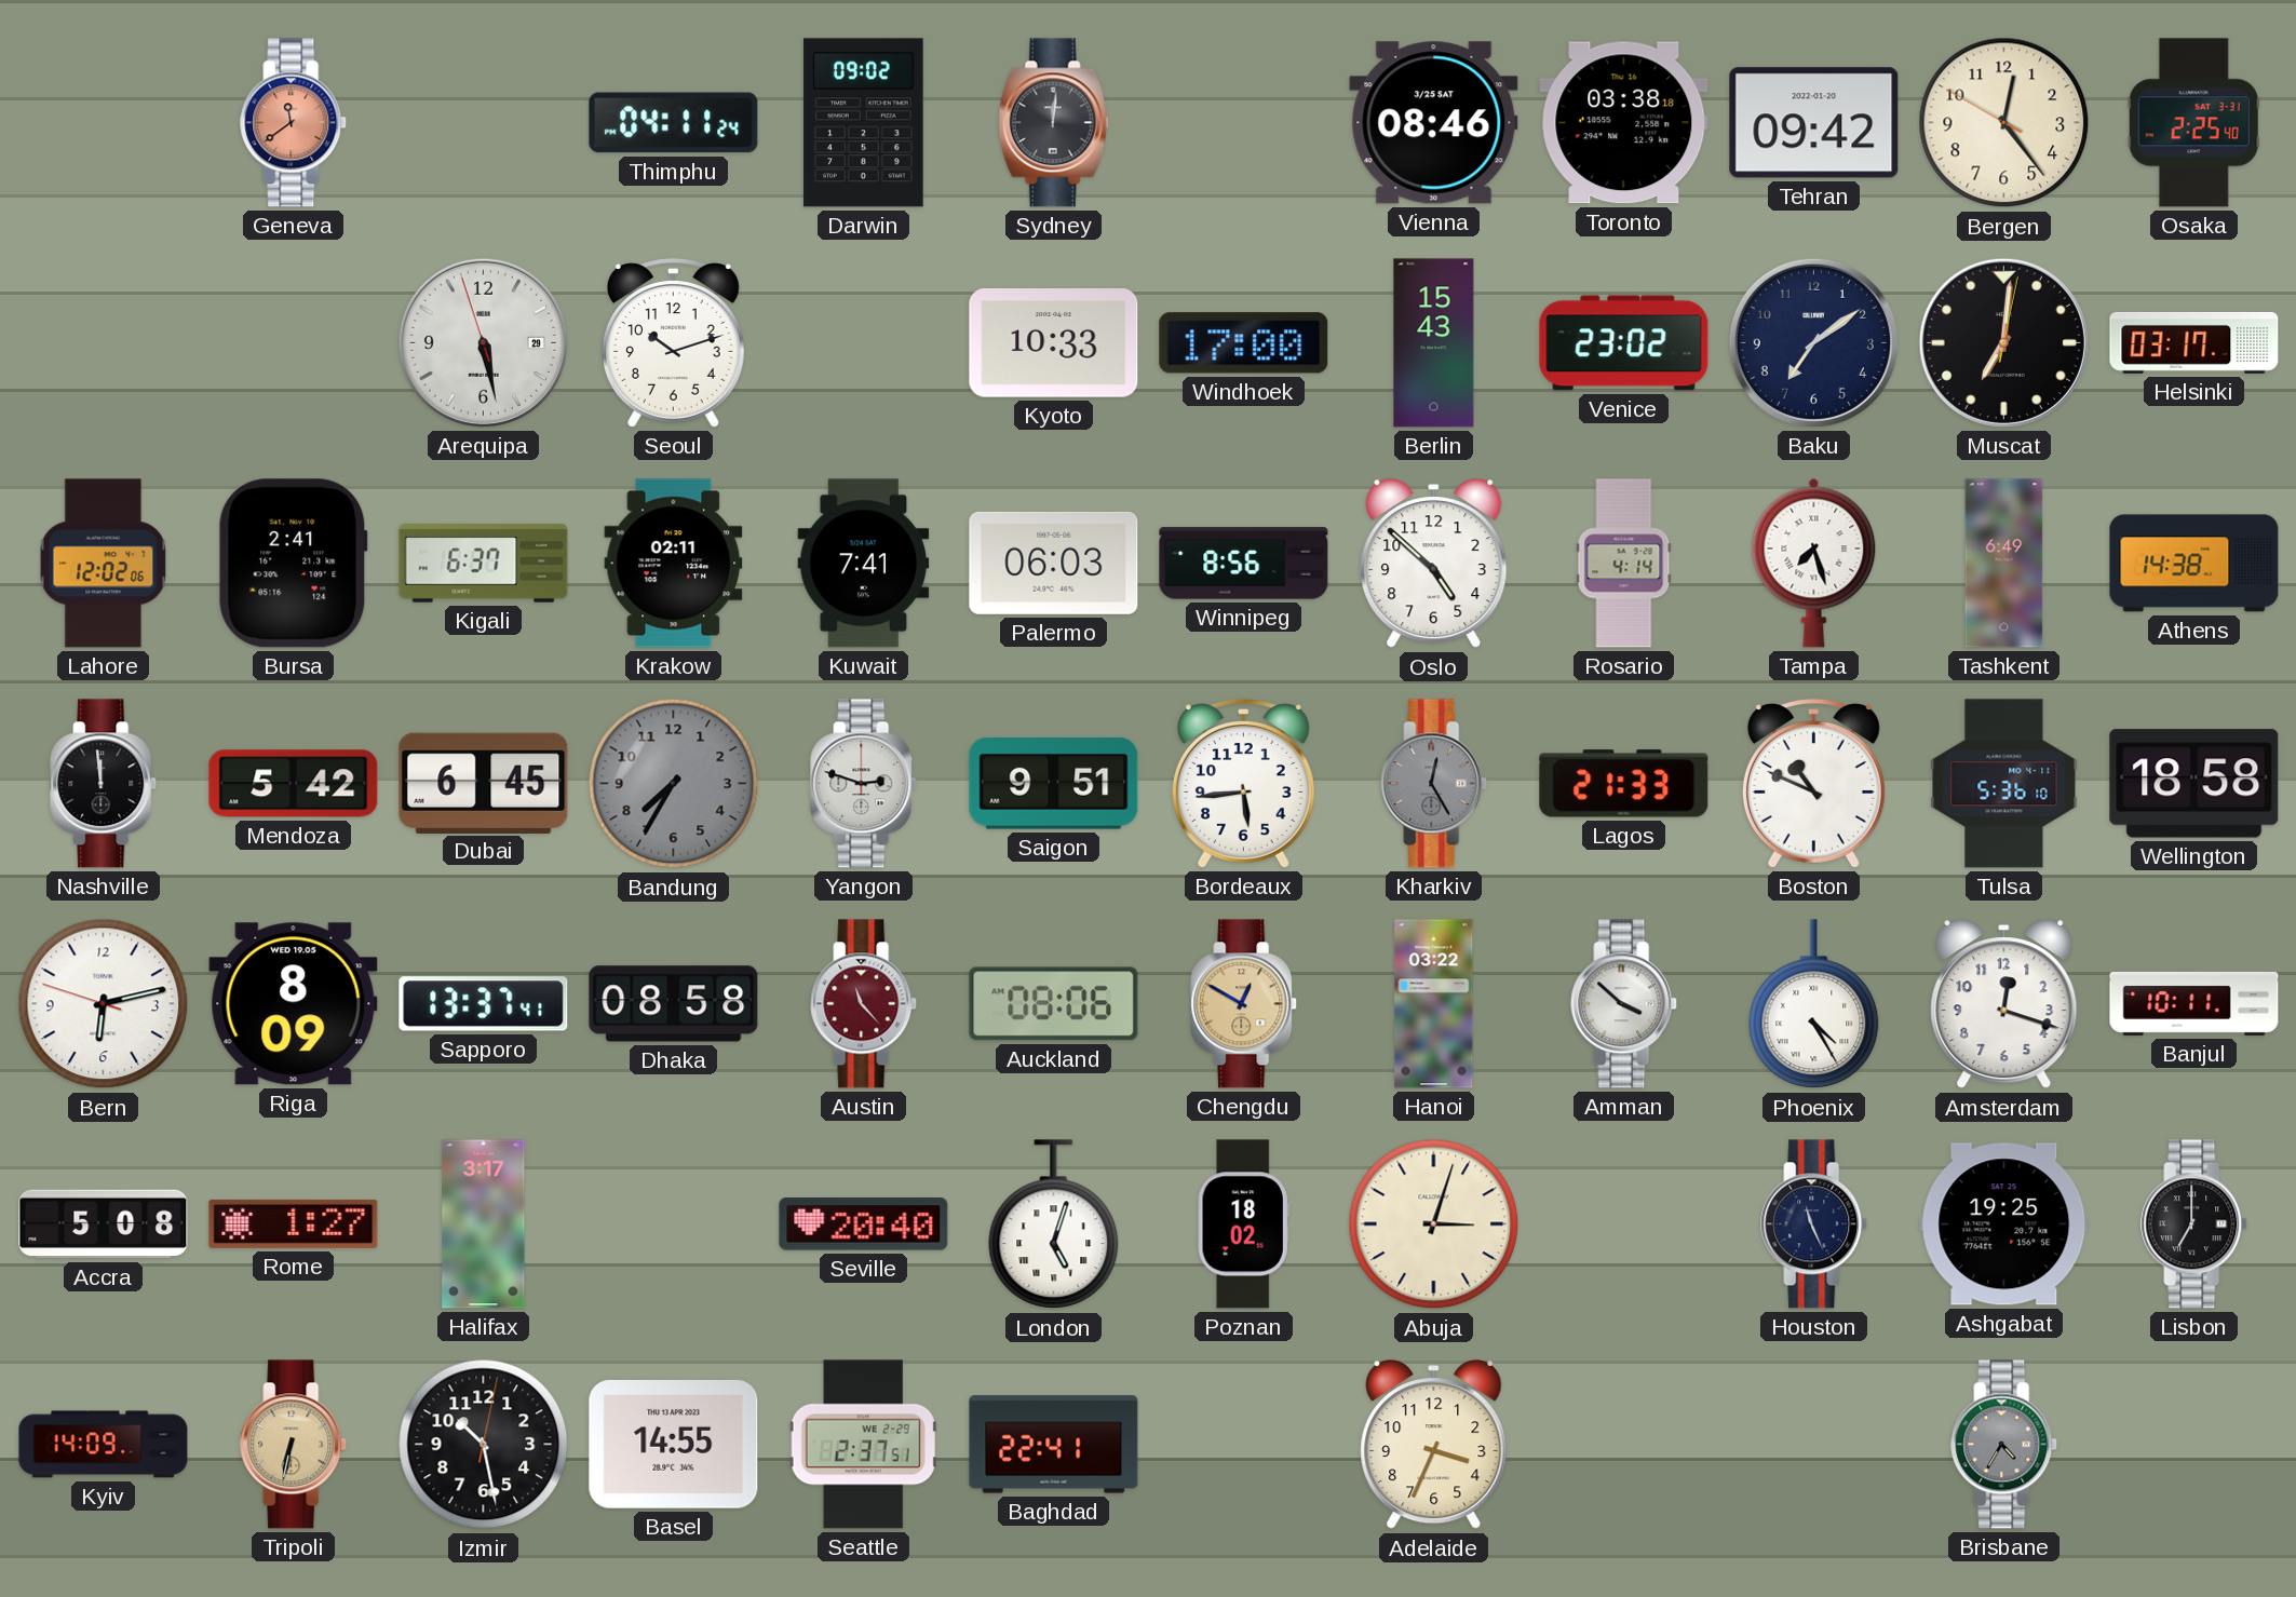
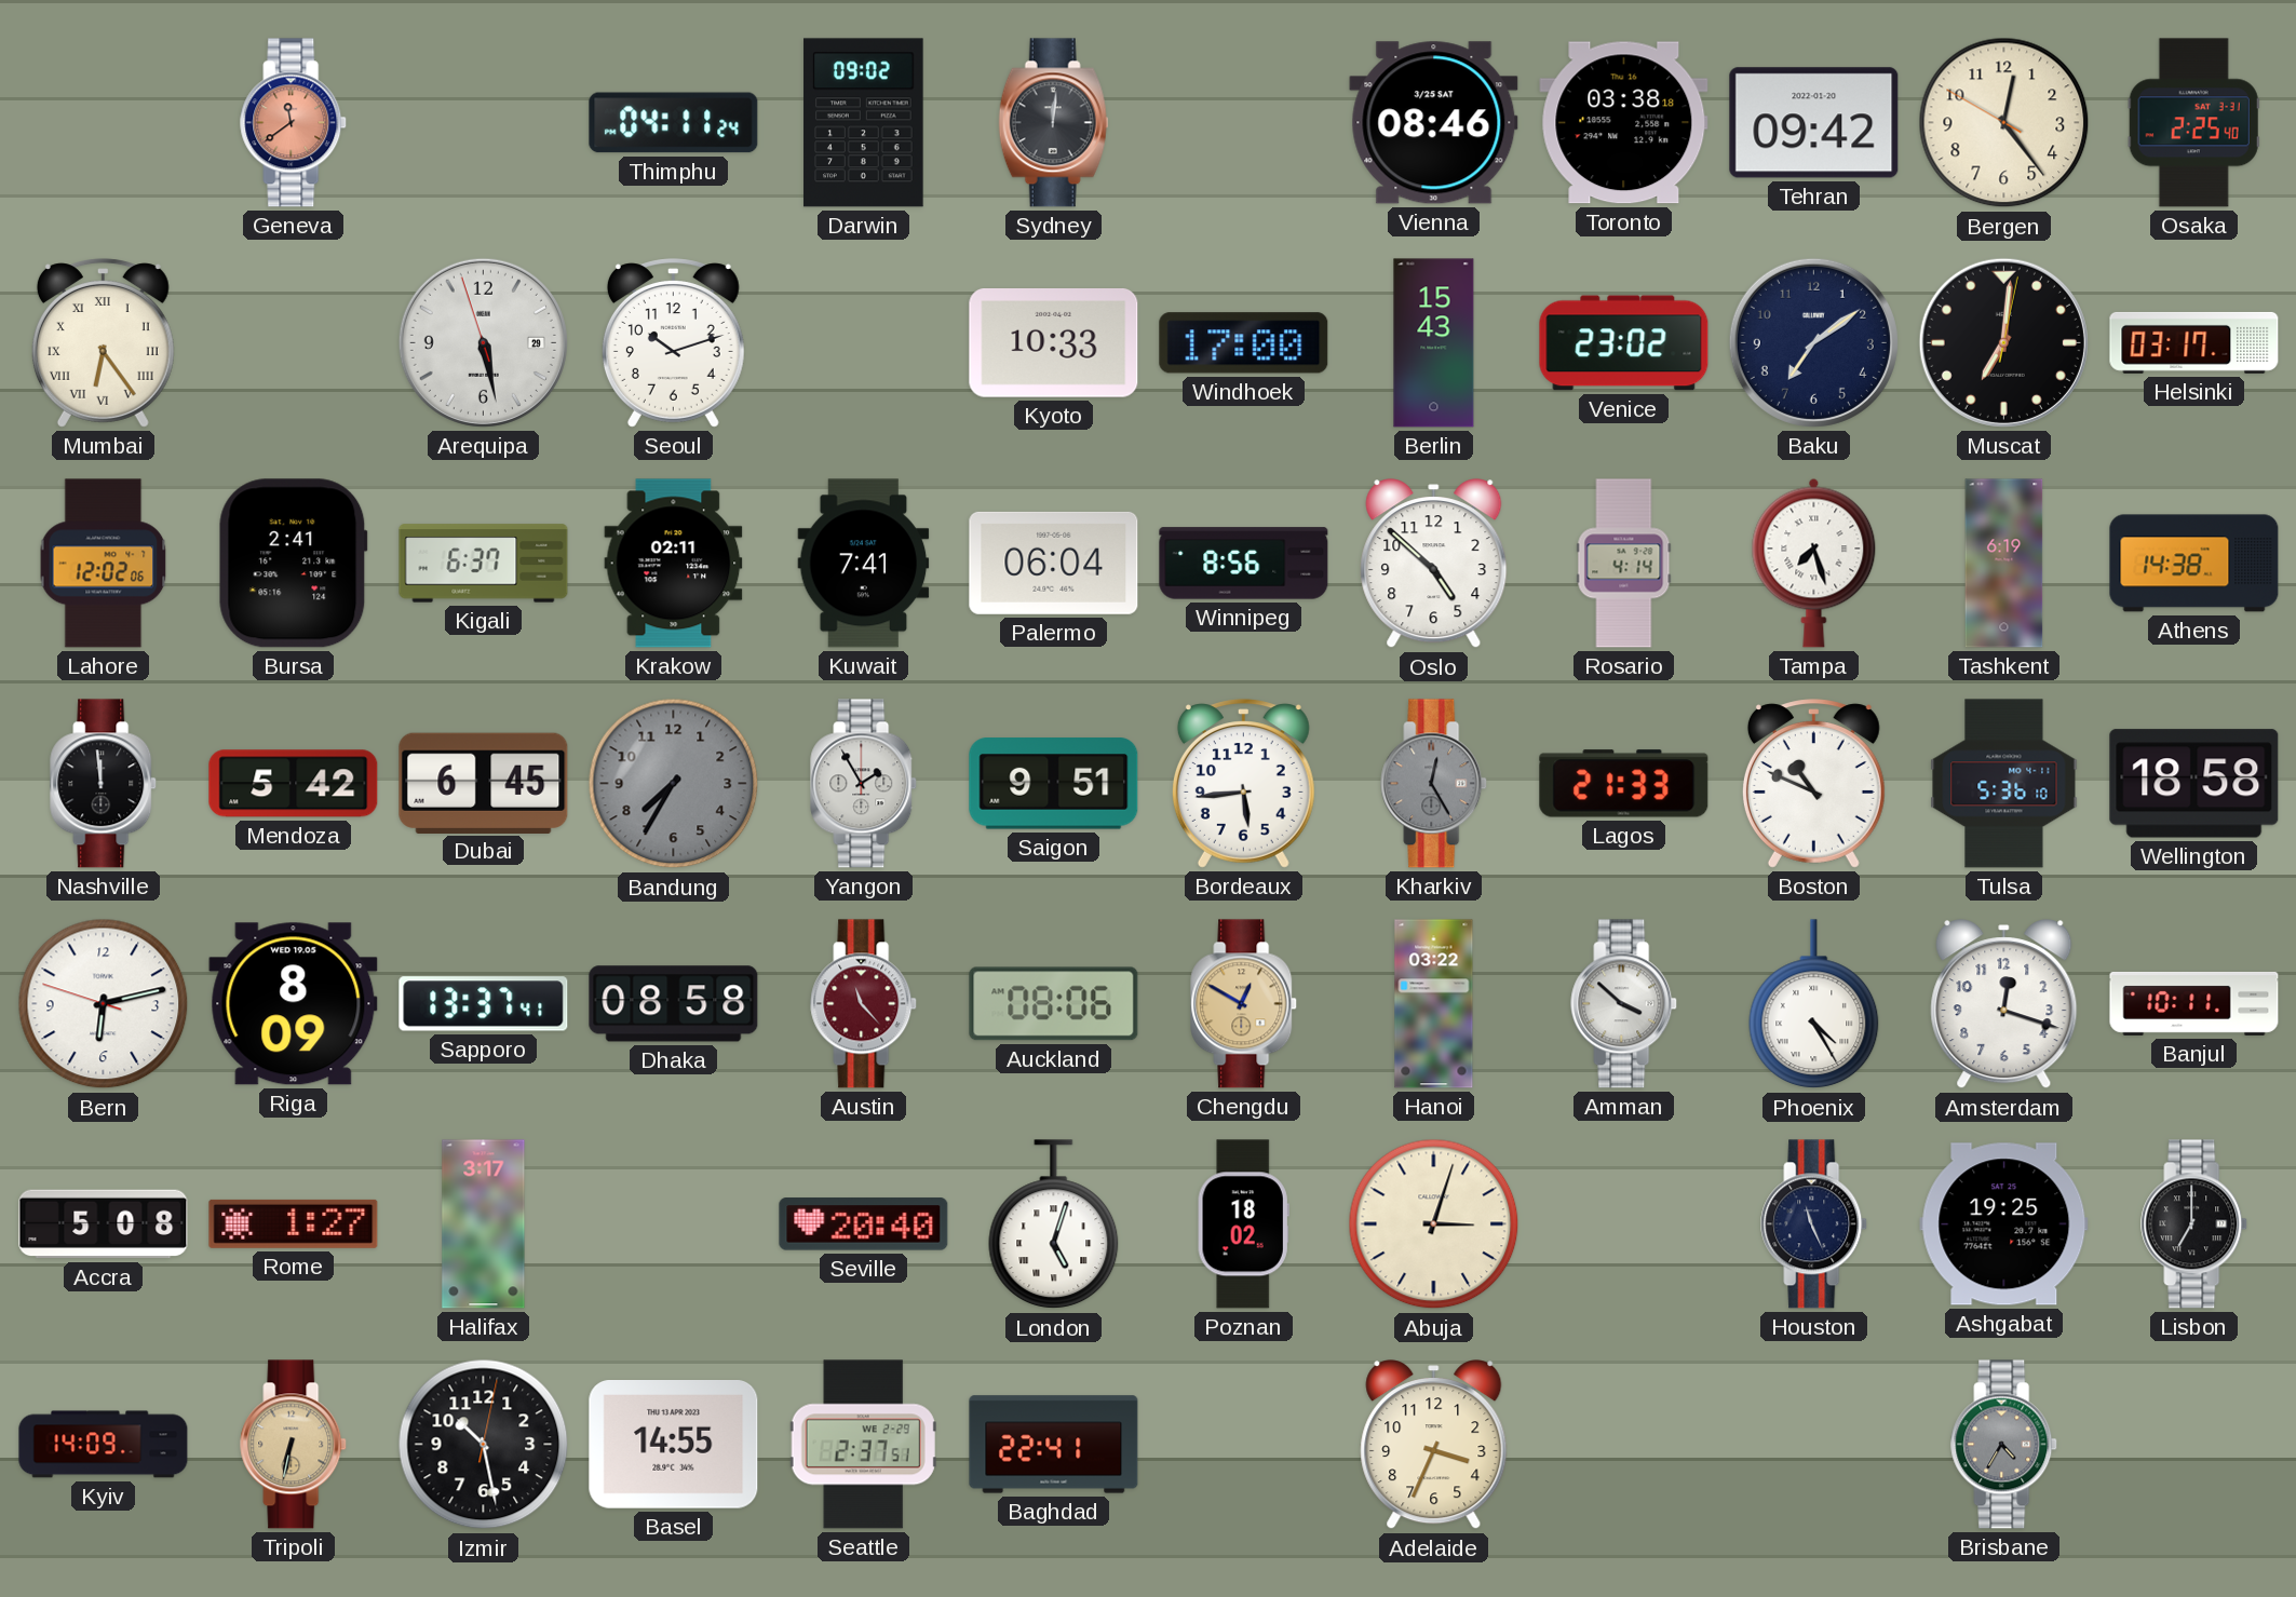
Mumbai: none -> 6:24
Palermo: 06:03 -> 06:04
Tashkent: 6:49 -> 6:19
Yangon: 2:48 -> 1:55
